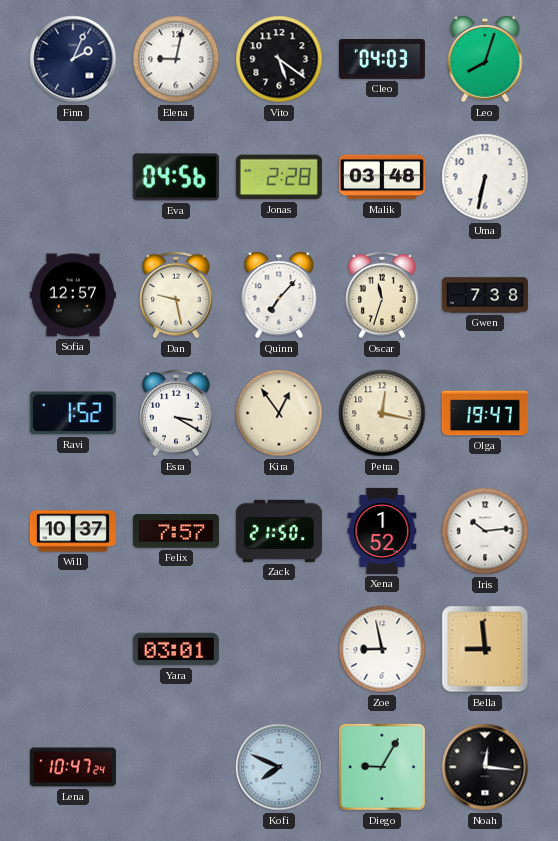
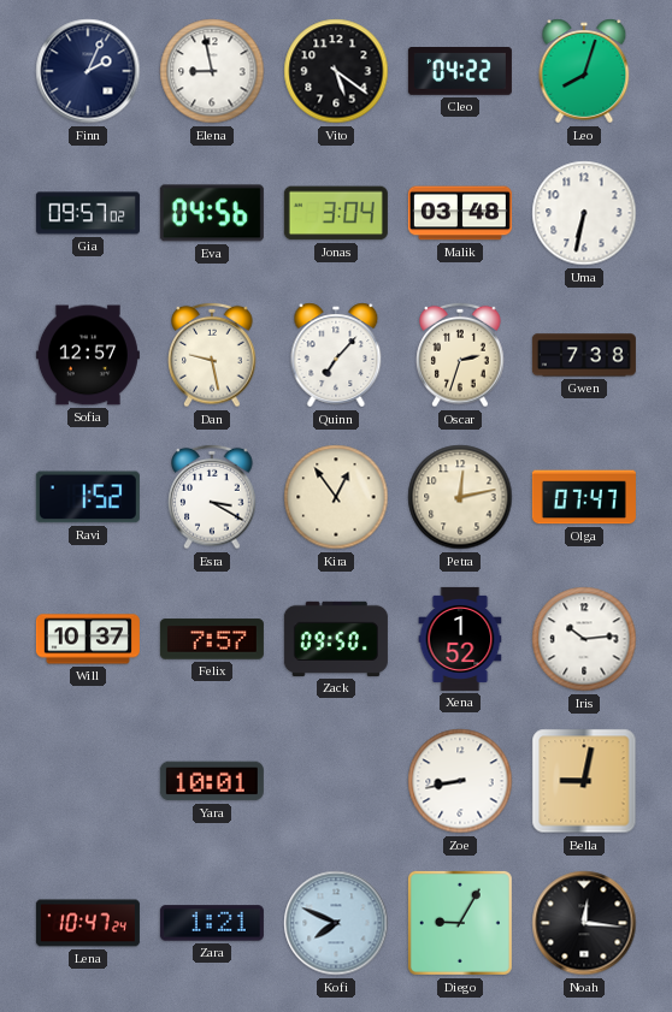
Elena: 9:02 -> 8:58
Cleo: 04:03 -> 04:22
Gia: none -> 09:57
Jonas: 2:28 -> 3:04
Oscar: 11:33 -> 2:33
Petra: 12:17 -> 12:13
Olga: 19:47 -> 07:47
Zack: 21:50 -> 09:50
Yara: 03:01 -> 10:01
Zoe: 8:58 -> 8:43
Bella: 8:59 -> 9:02
Zara: none -> 1:21
